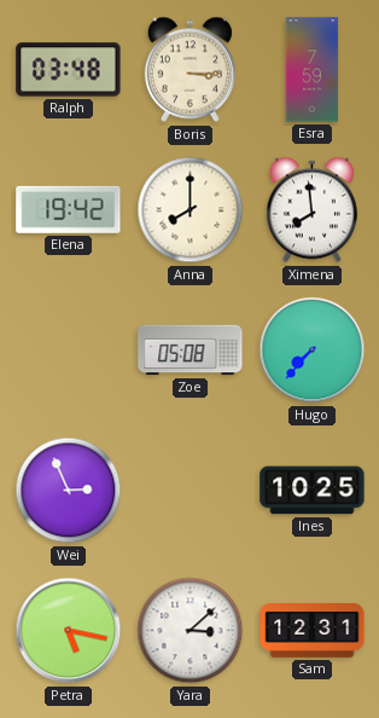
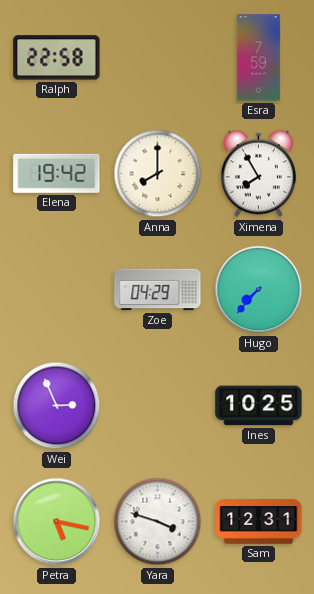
Ralph: 03:48 -> 22:58
Boris: 3:15 -> none
Ximena: 7:59 -> 7:55
Zoe: 05:08 -> 04:29
Yara: 3:08 -> 3:48
